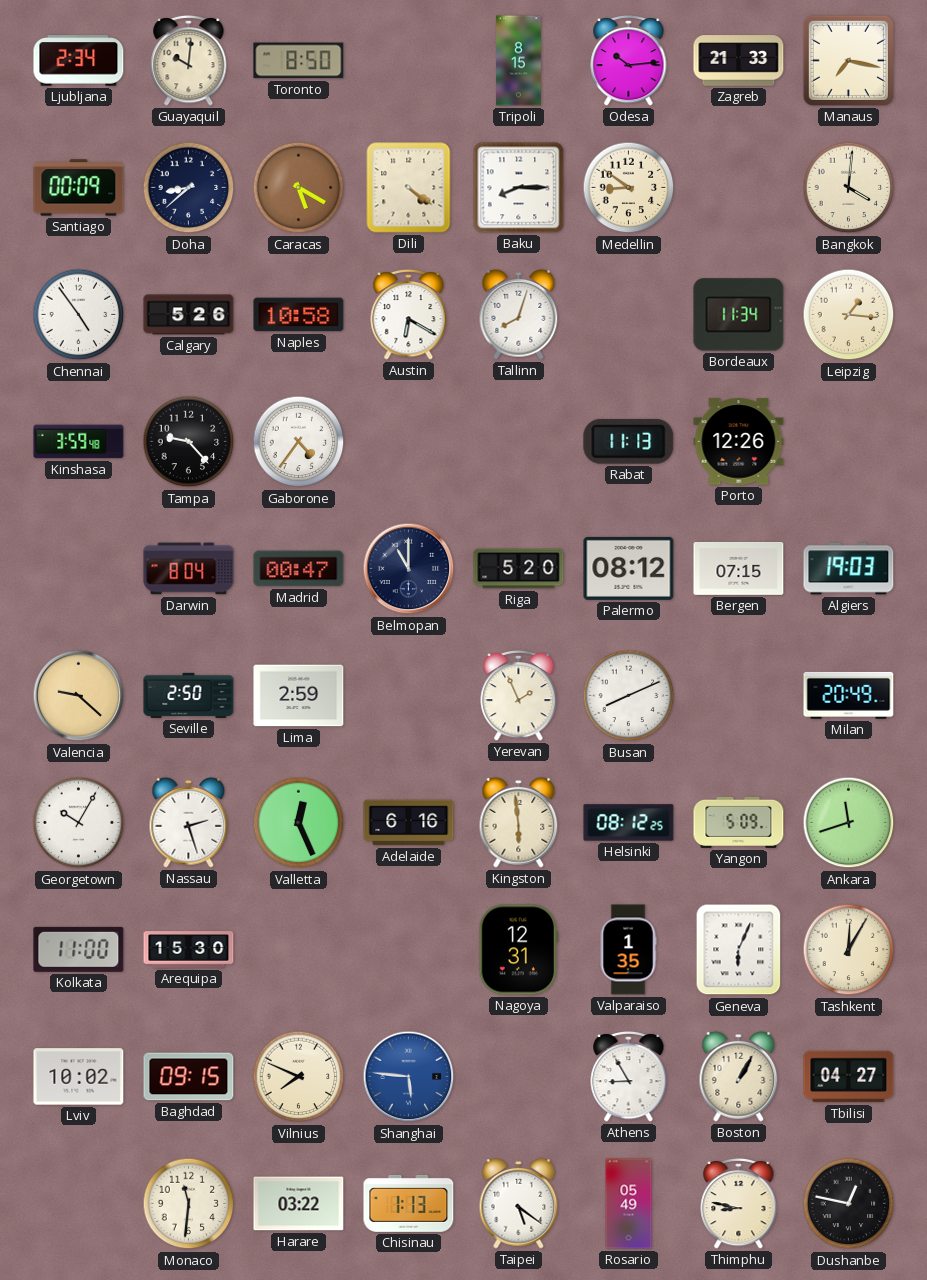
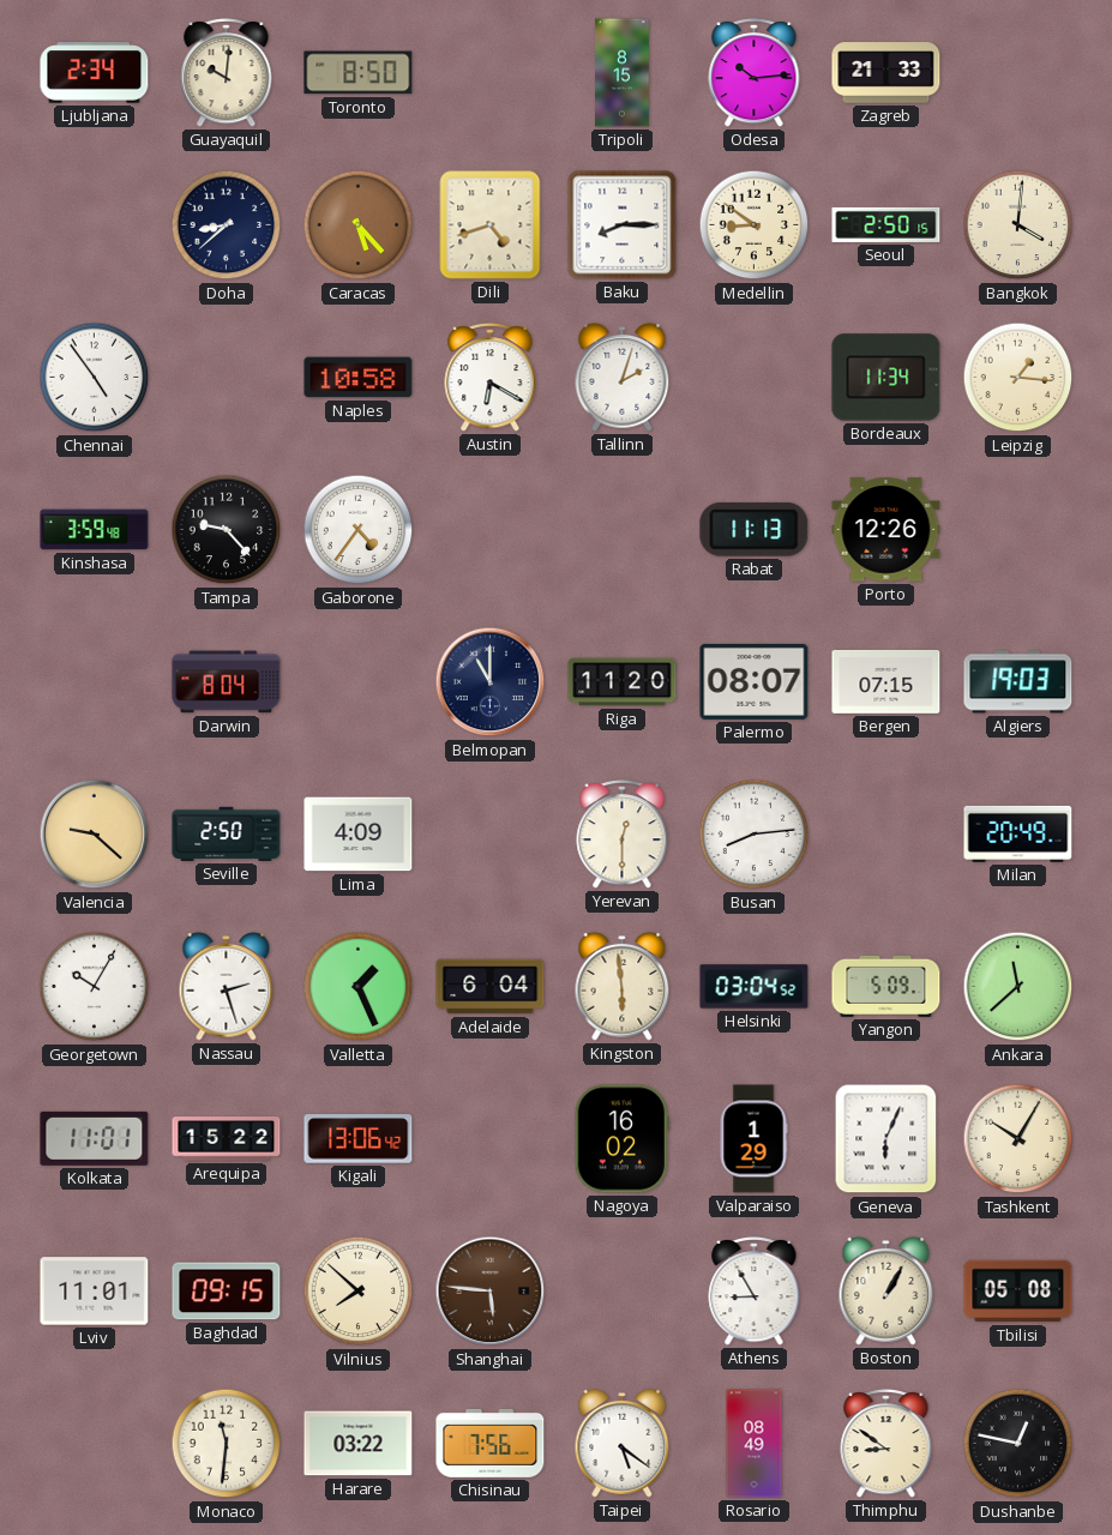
Manaus: 7:17 -> none
Santiago: 00:09 -> none
Caracas: 5:20 -> 5:23
Dili: 4:21 -> 4:42
Seoul: none -> 2:50
Calgary: 5:26 -> none
Tallinn: 8:03 -> 2:03
Madrid: 00:47 -> none
Riga: 5:20 -> 11:20
Palermo: 08:12 -> 08:07
Lima: 2:59 -> 4:09
Yerevan: 1:56 -> 12:30
Busan: 8:11 -> 8:14
Valletta: 12:26 -> 1:26
Adelaide: 6:16 -> 6:04
Helsinki: 08:12 -> 03:04
Ankara: 11:42 -> 11:38
Kolkata: 11:00 -> 11:01
Arequipa: 15:30 -> 15:22
Kigali: none -> 13:06
Nagoya: 12:31 -> 16:02
Valparaiso: 1:35 -> 1:29
Tashkent: 12:05 -> 10:05
Lviv: 10:02 -> 11:01
Vilnius: 7:49 -> 7:52
Shanghai dial: blue -> brown
Tbilisi: 04:27 -> 05:08
Chisinau: 1:13 -> 7:56
Rosario: 05:49 -> 08:49
Thimphu: 8:47 -> 8:51
